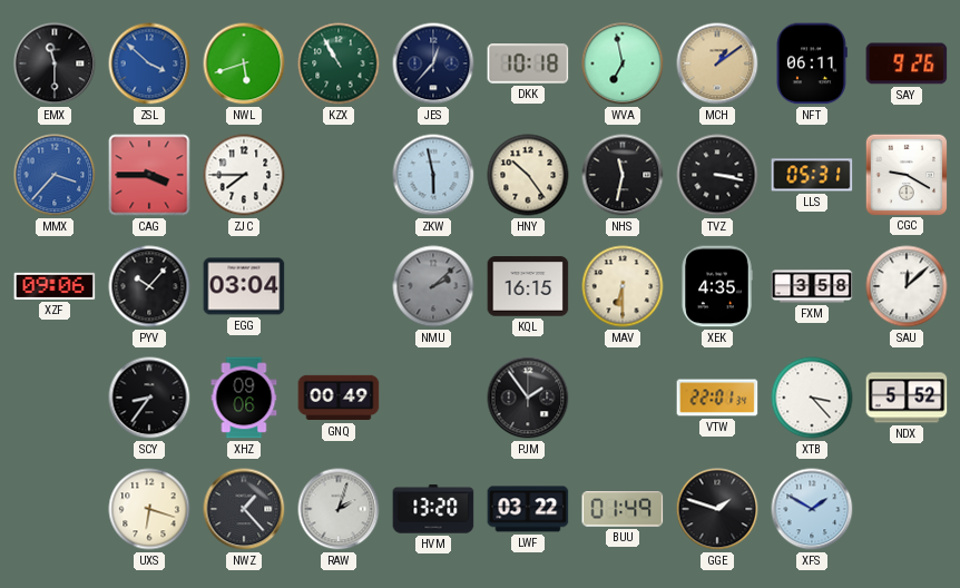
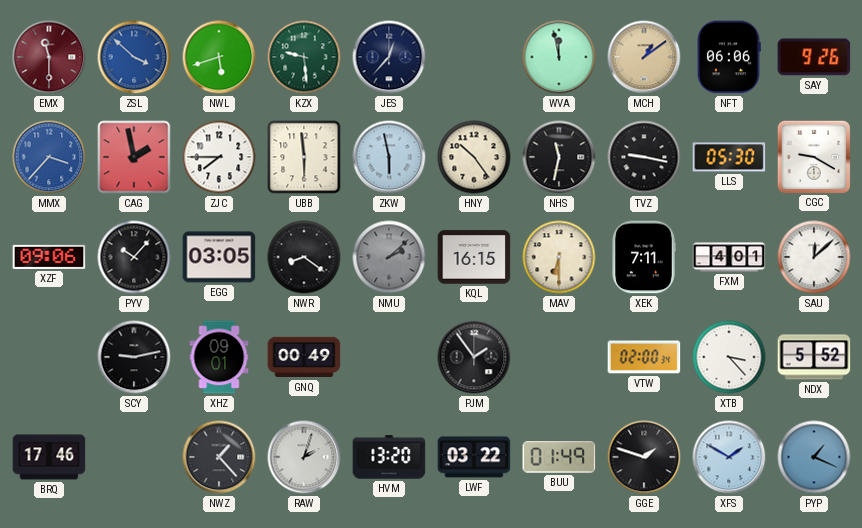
EMX dial: black -> burgundy
KZX: 10:55 -> 9:29
DKK: 10:18 -> none
WVA: 6:58 -> 11:58
NFT: 06:11 -> 06:06
CAG: 3:45 -> 1:58
UBB: none -> 5:59
TVZ: 3:17 -> 9:17
LLS: 05:31 -> 05:30
EGG: 03:04 -> 03:05
NWR: none -> 8:21
XEK: 4:35 -> 7:11
FXM: 3:58 -> 4:01
SCY: 8:36 -> 9:13
XHZ: 09:06 -> 09:01
VTW: 22:01 -> 02:00
BRQ: none -> 17:46
UXS: 6:18 -> none
PYP: none -> 1:19
